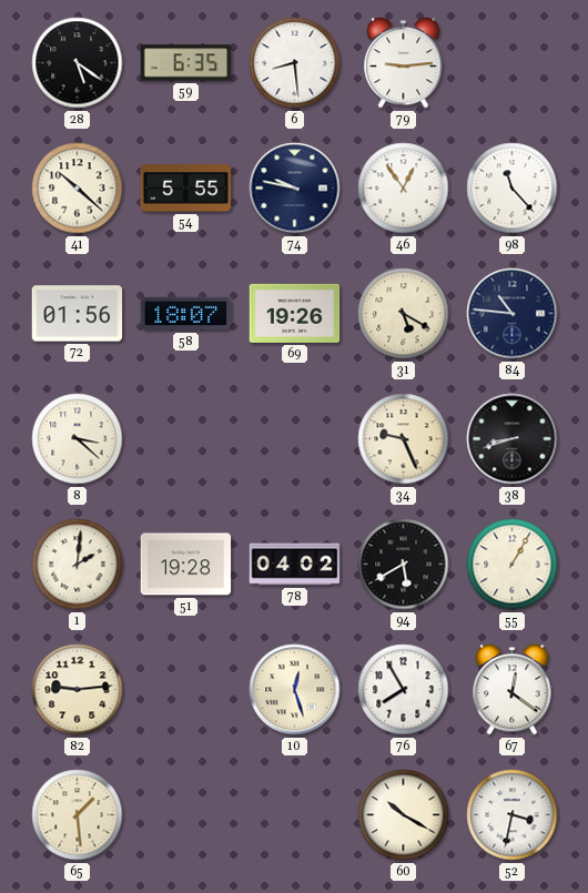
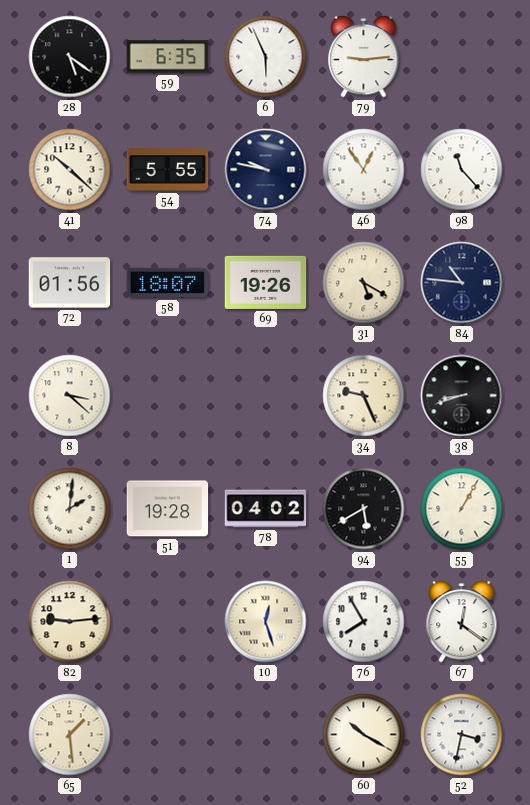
6: 8:29 -> 5:56
